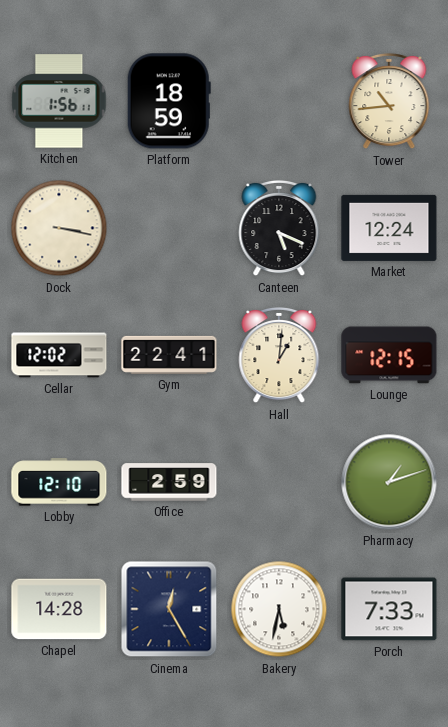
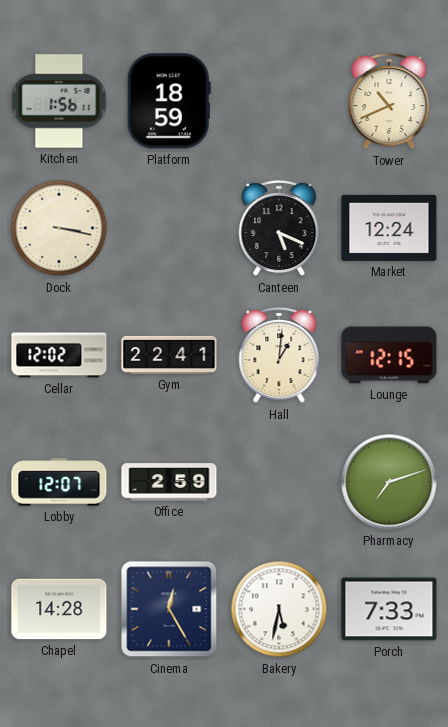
Tower: 10:44 -> 10:41
Lobby: 12:10 -> 12:07
Pharmacy: 1:12 -> 7:12
